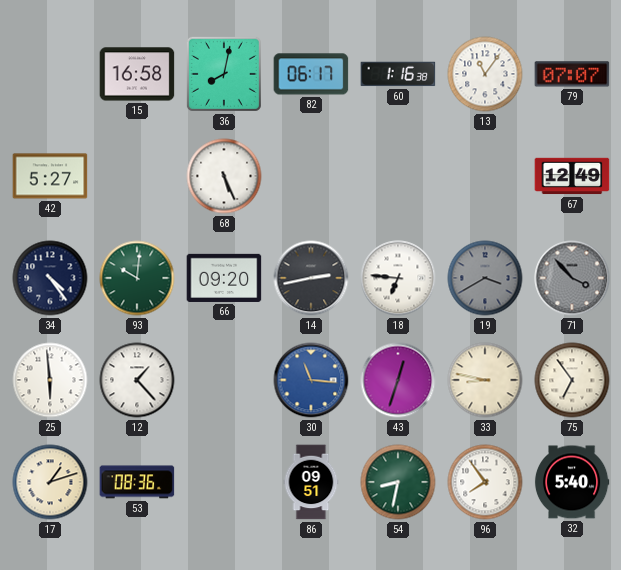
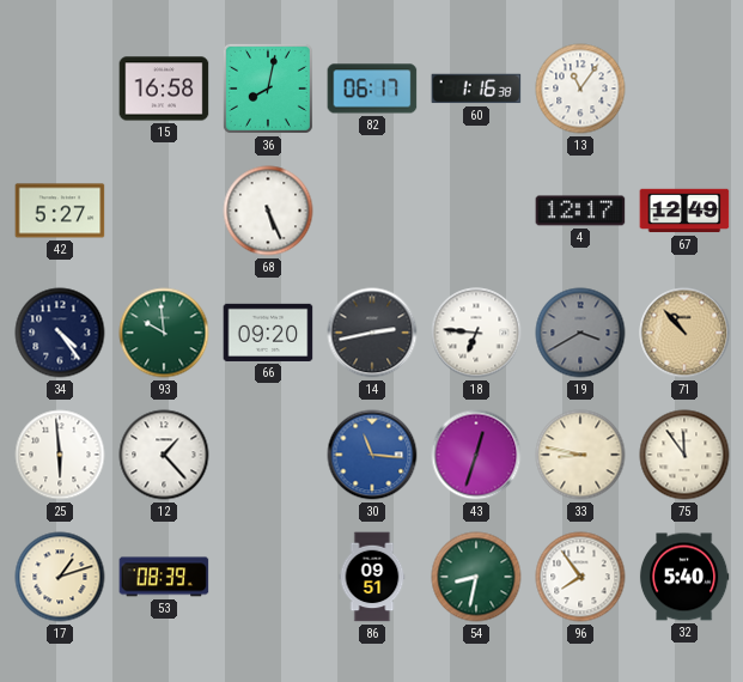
79: 07:07 -> none
4: none -> 12:17
93: 10:01 -> 9:59
71: 3:53 -> 10:53
71 dial: grey -> champagne
75: 6:54 -> 11:54
53: 08:36 -> 08:39
